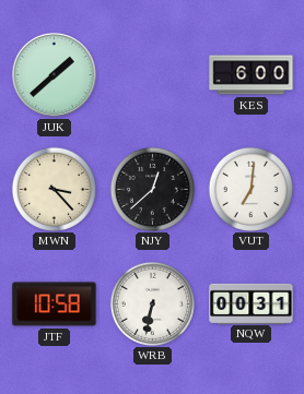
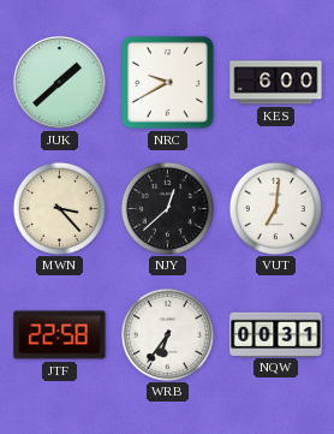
NRC: none -> 9:40
JTF: 10:58 -> 22:58
WRB: 6:32 -> 6:36
